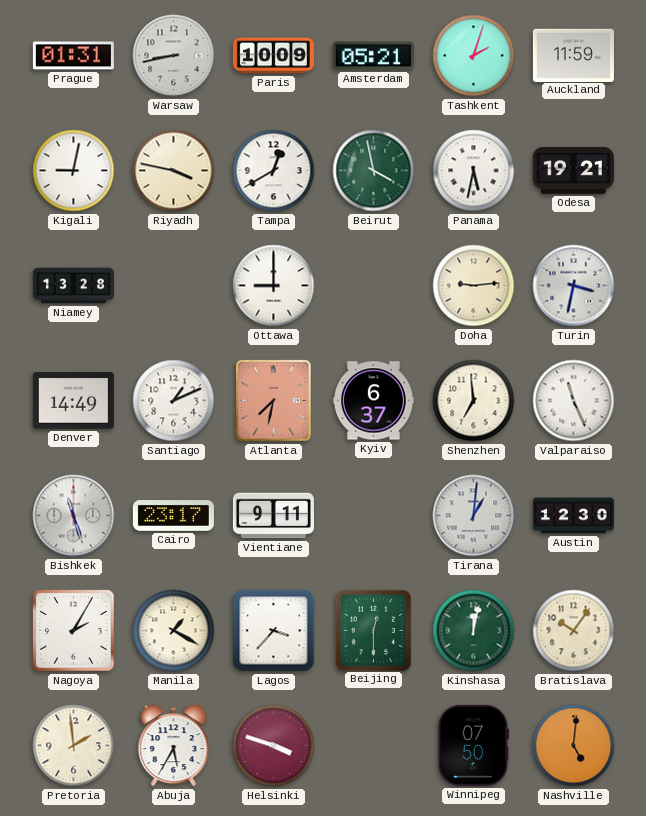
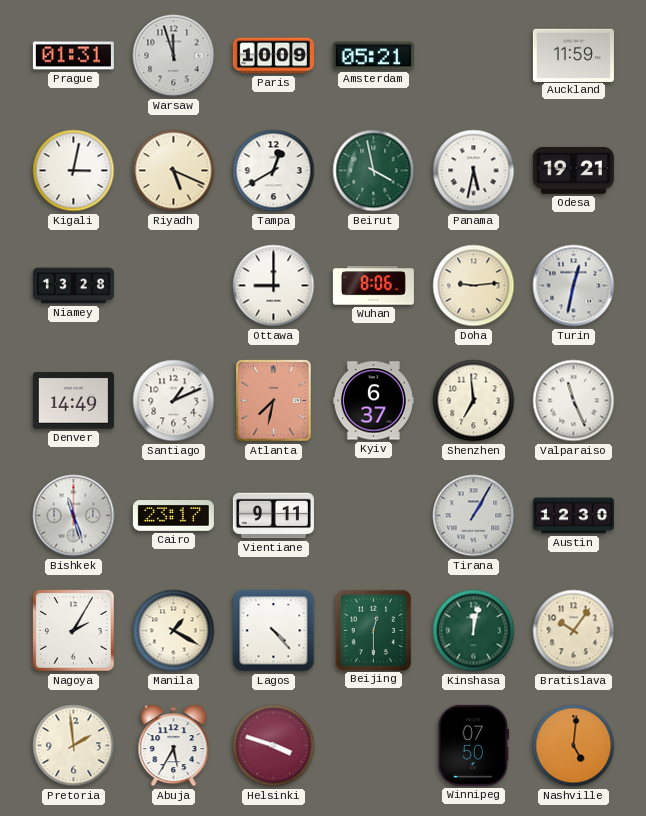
Warsaw: 8:43 -> 11:57
Tashkent: 2:03 -> none
Kigali: 9:02 -> 3:02
Riyadh: 3:47 -> 5:19
Wuhan: none -> 8:06
Turin: 3:32 -> 12:32
Tirana: 1:01 -> 1:05
Lagos: 3:37 -> 4:23
